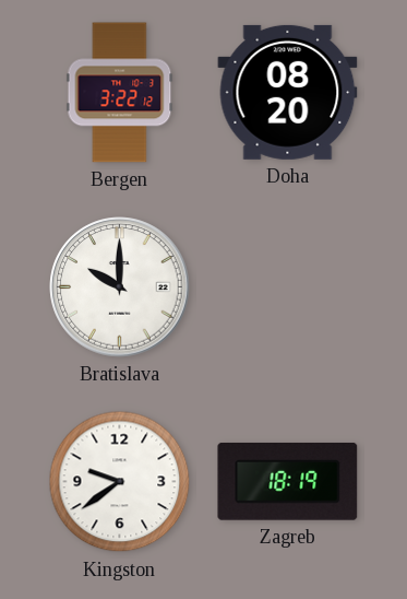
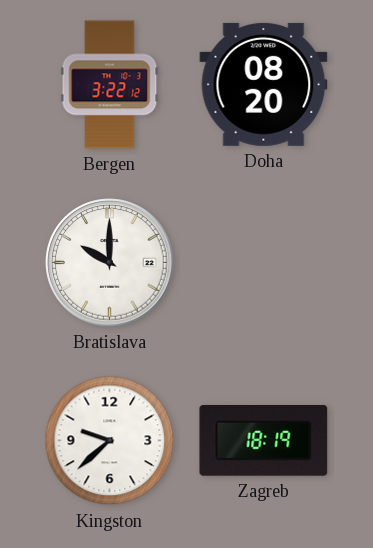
Kingston: 9:39 -> 9:38
